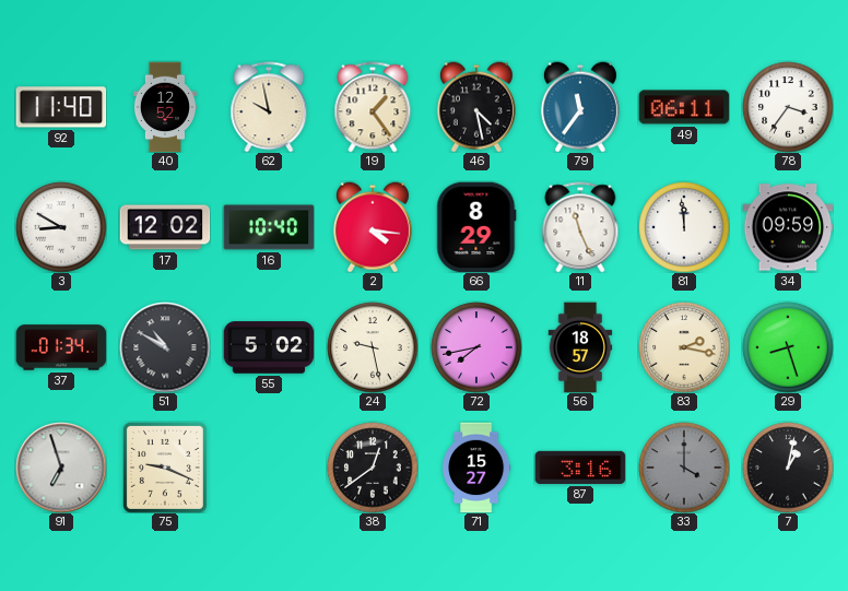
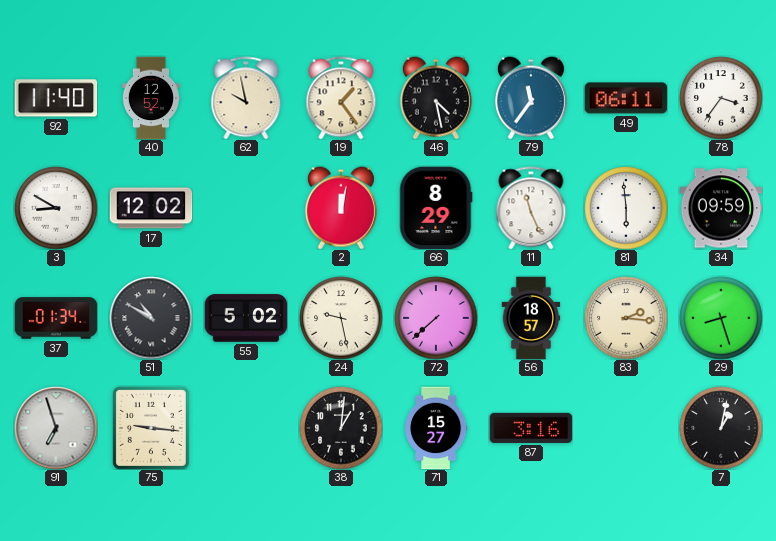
16: 10:40 -> none
2: 4:16 -> 12:02
81: 11:59 -> 5:59
72: 7:43 -> 7:38
83: 2:17 -> 2:16
75: 9:19 -> 9:16
38: 12:39 -> 1:01
33: 4:00 -> none
